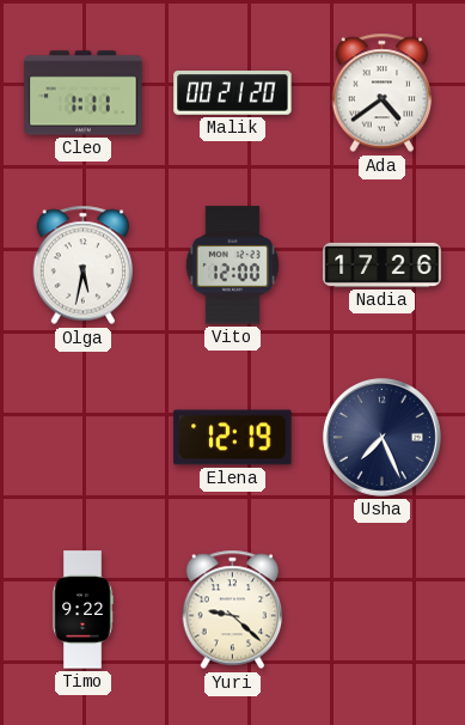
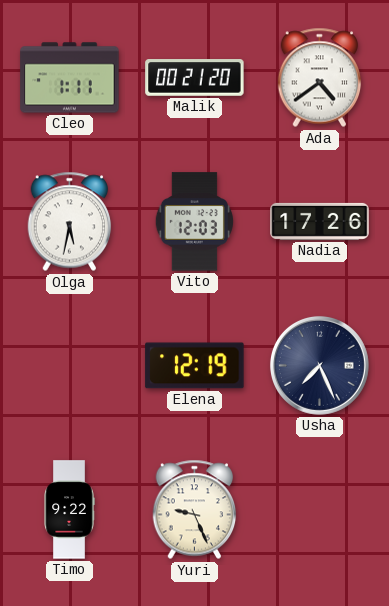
Vito: 12:00 -> 12:03
Yuri: 9:22 -> 9:26
